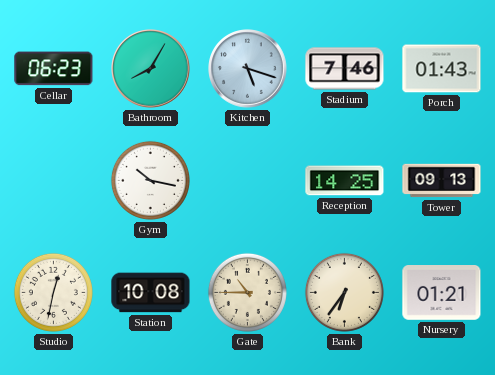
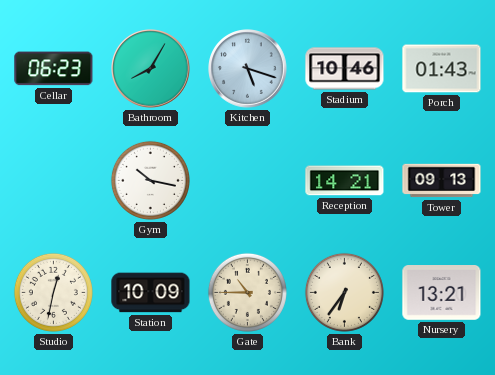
Stadium: 7:46 -> 10:46
Reception: 14:25 -> 14:21
Station: 10:08 -> 10:09
Nursery: 01:21 -> 13:21
